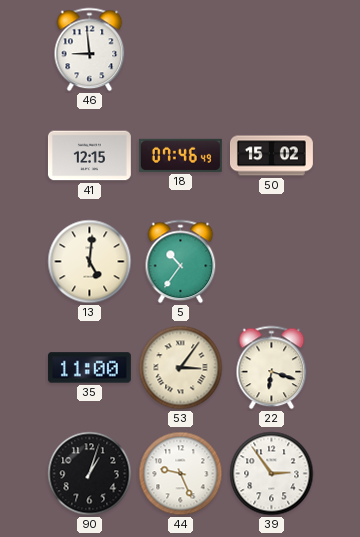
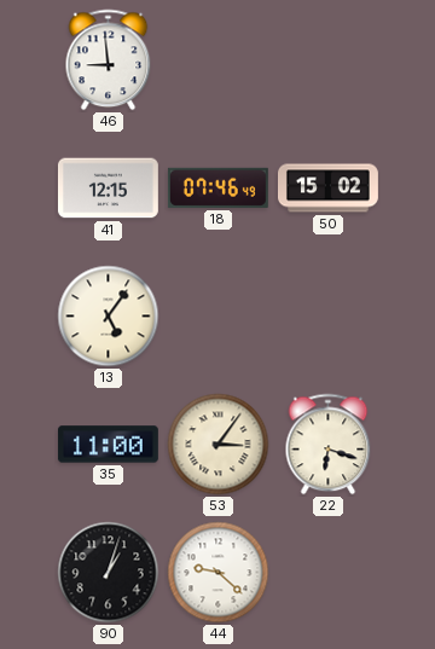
13: 5:01 -> 5:06
5: 10:36 -> none
44: 9:26 -> 9:22
39: 2:54 -> none
